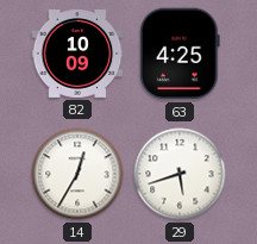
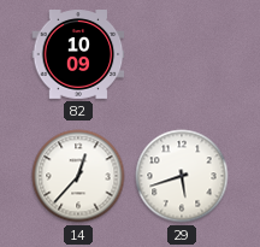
63: 4:25 -> none
14: 12:35 -> 12:37
